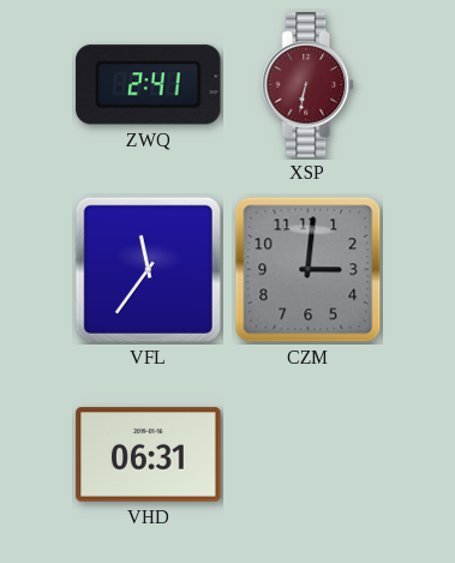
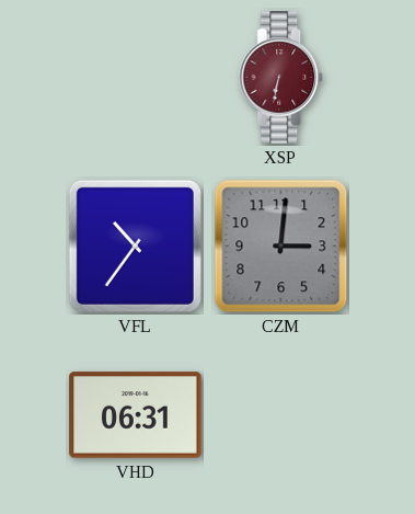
ZWQ: 2:41 -> none
VFL: 11:36 -> 10:36
